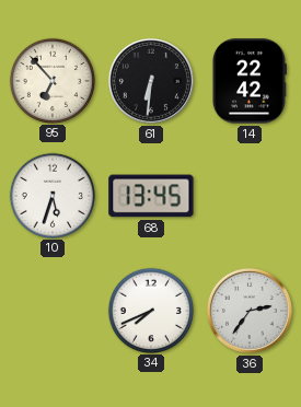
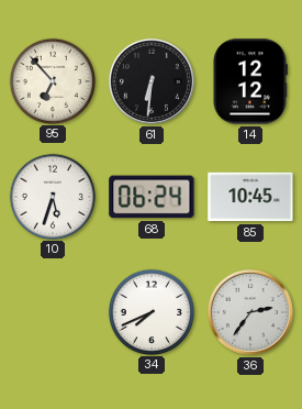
14: 22:42 -> 12:12
68: 13:45 -> 06:24
85: none -> 10:45
